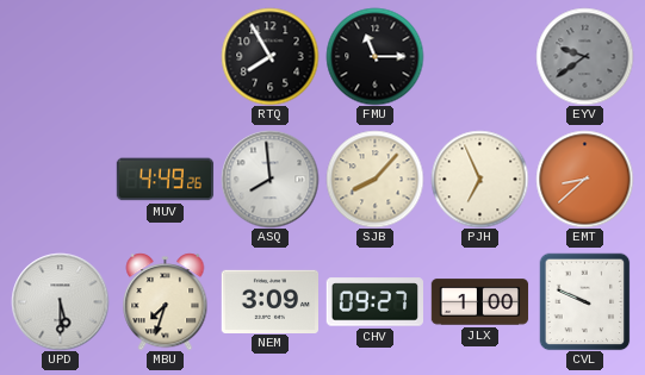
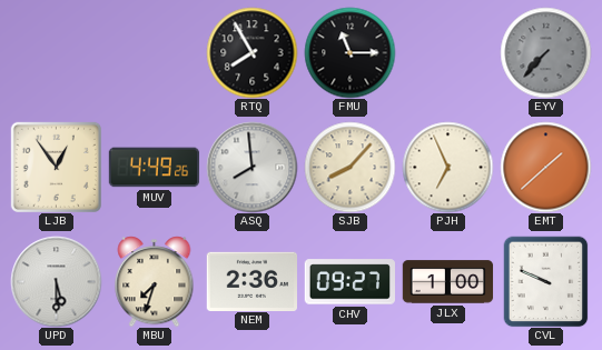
EYV: 9:39 -> 7:37
LJB: none -> 12:54
EMT: 8:38 -> 1:38
NEM: 3:09 -> 2:36
